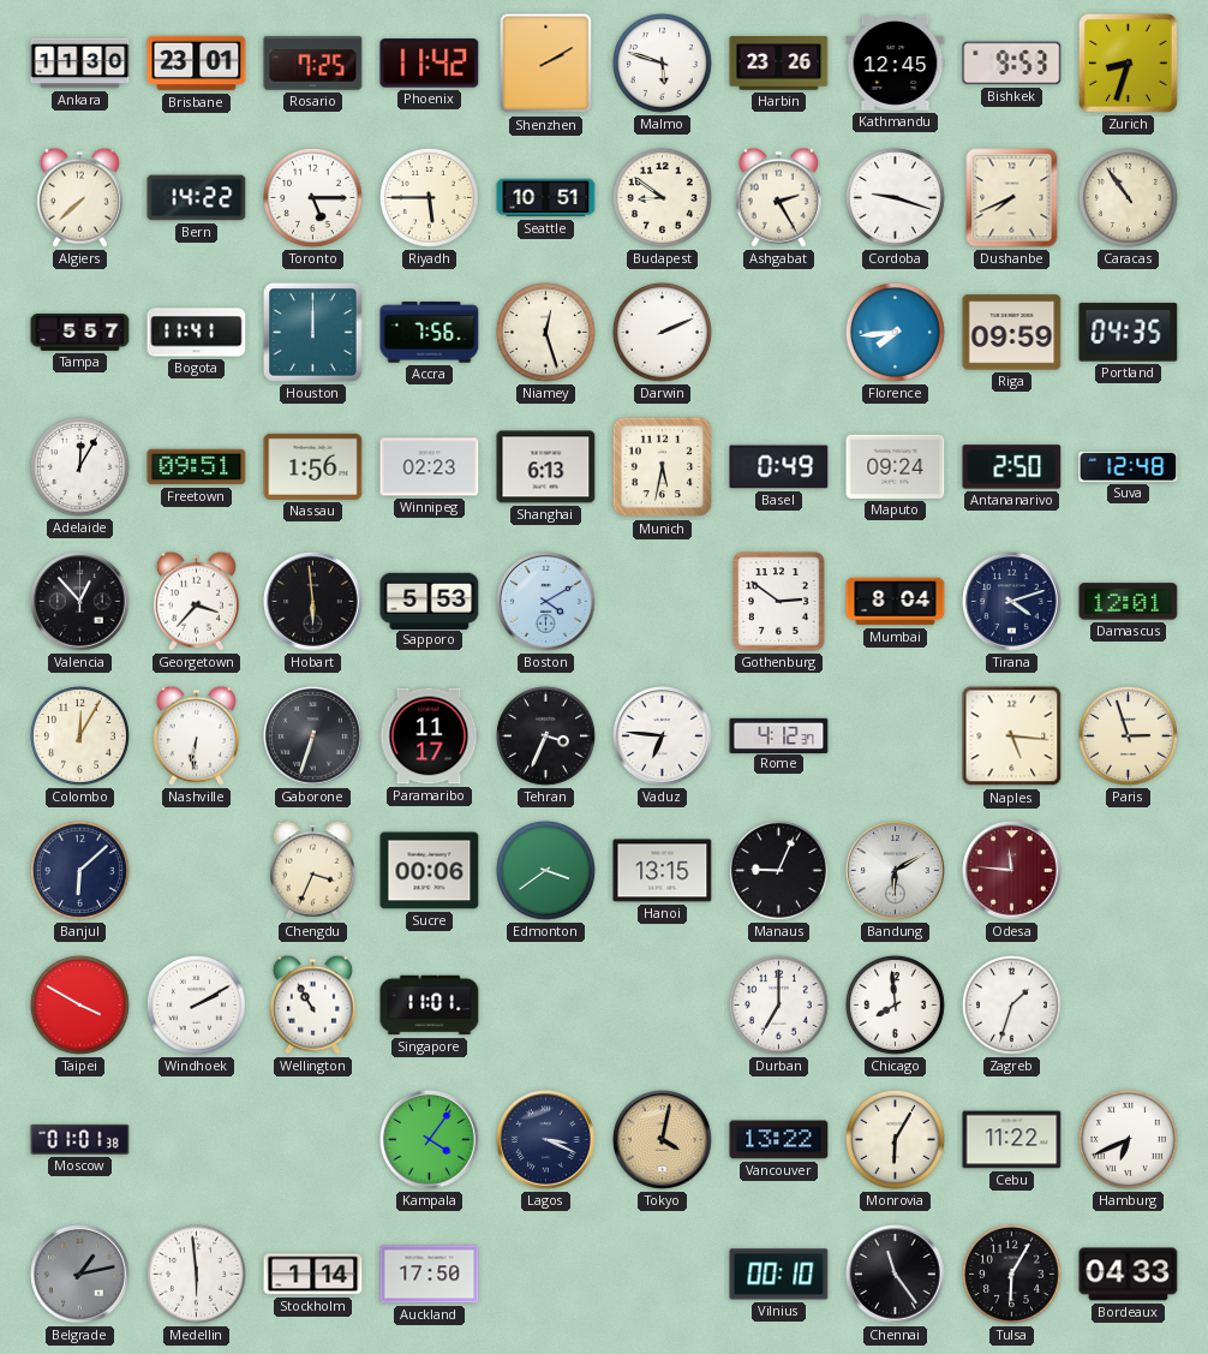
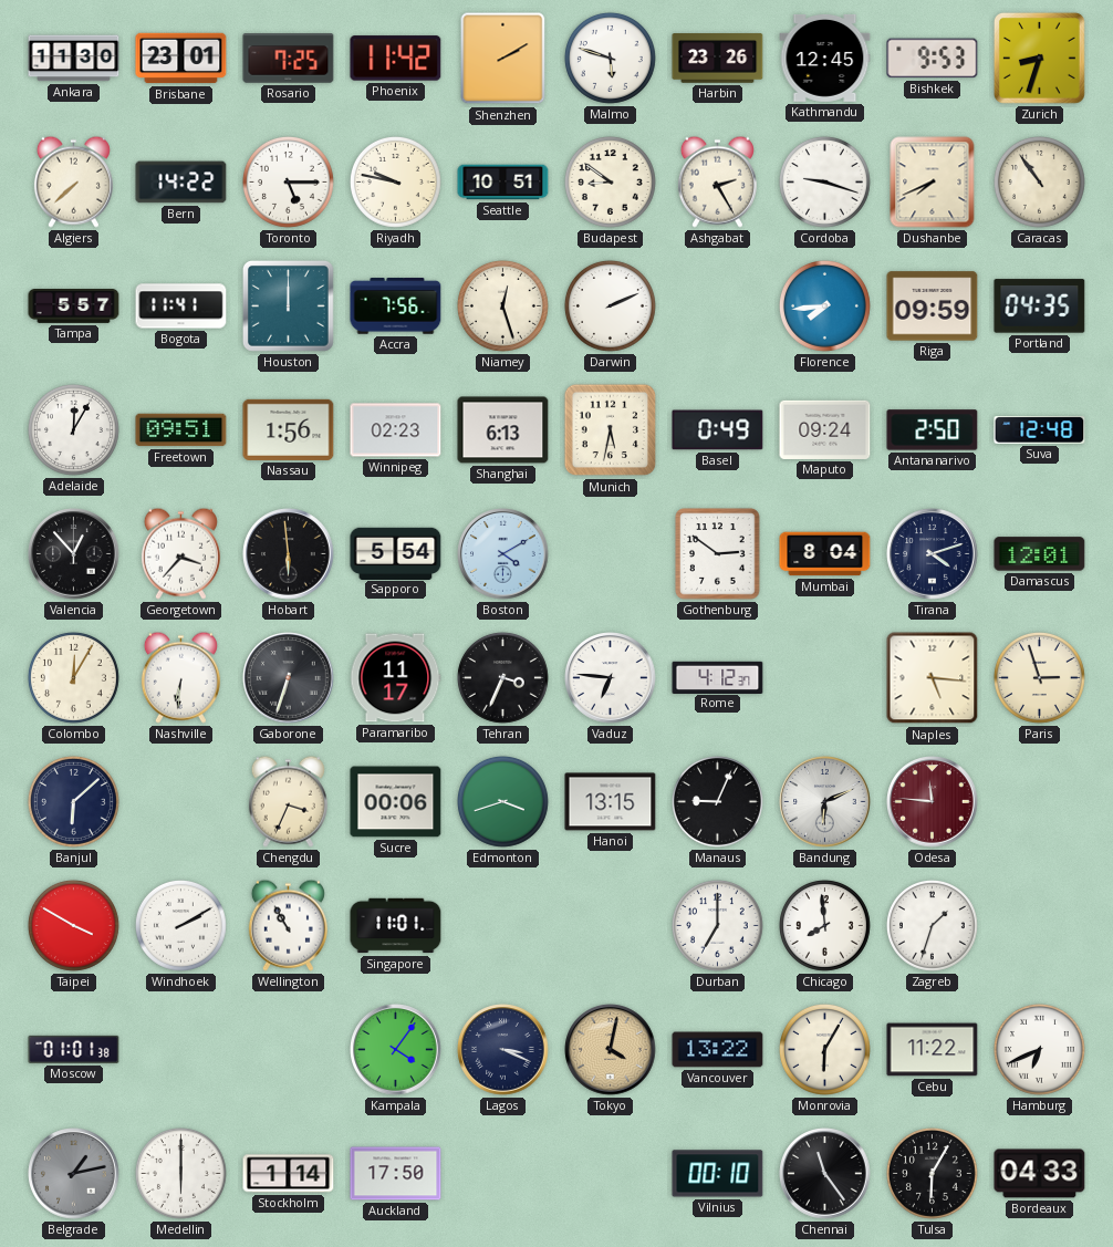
Riyadh: 5:45 -> 9:47
Sapporo: 5:53 -> 5:54
Edmonton: 3:39 -> 3:42
Bandung: 6:10 -> 6:11
Medellin: 5:59 -> 6:00
